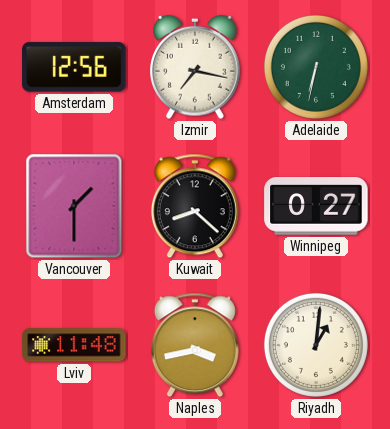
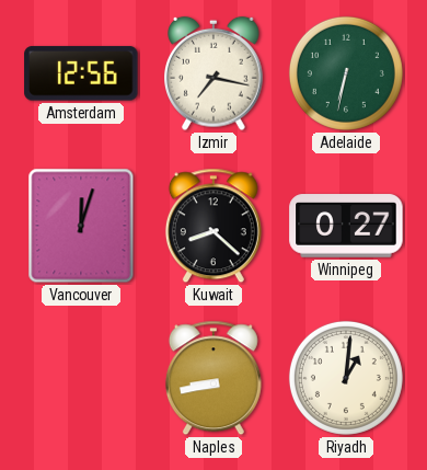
Vancouver: 1:30 -> 12:03
Lviv: 11:48 -> none
Naples: 3:43 -> 8:43
